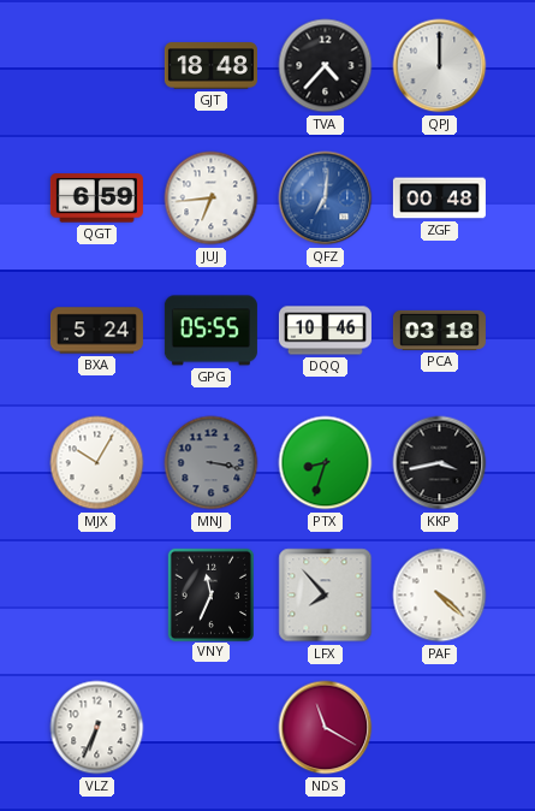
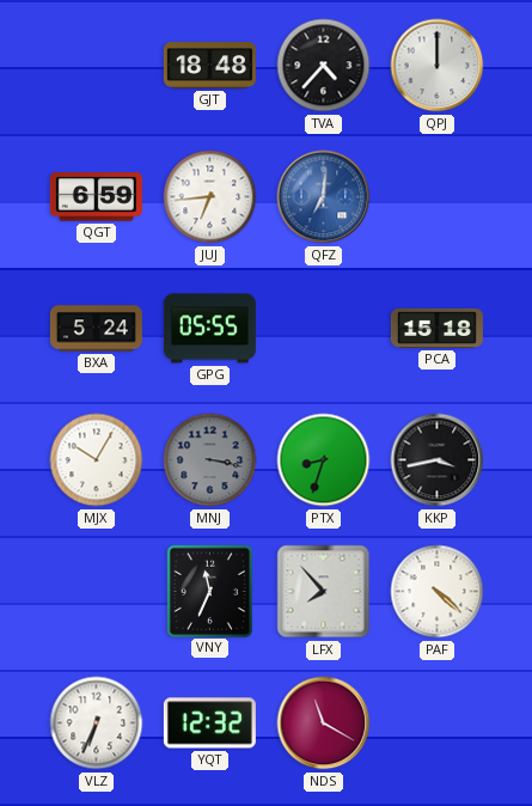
ZGF: 00:48 -> none
DQQ: 10:46 -> none
PCA: 03:18 -> 15:18
YQT: none -> 12:32
